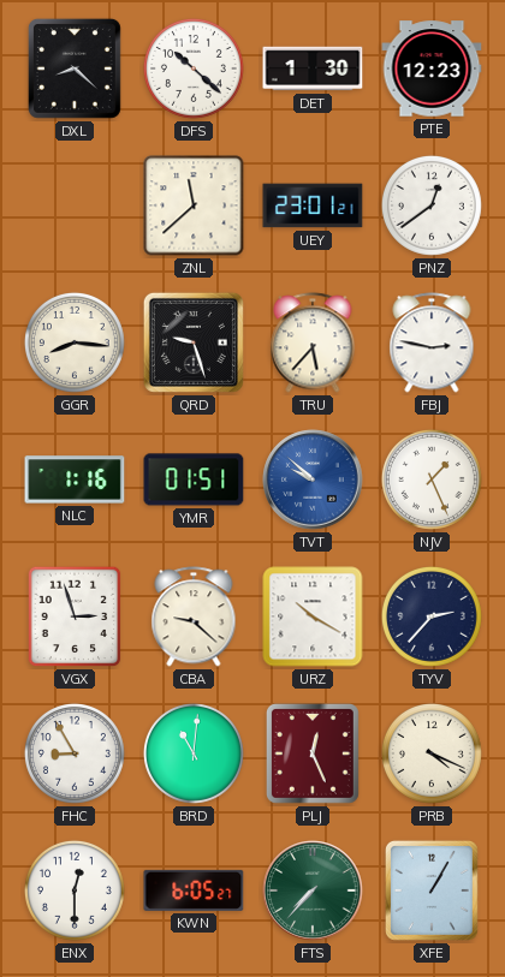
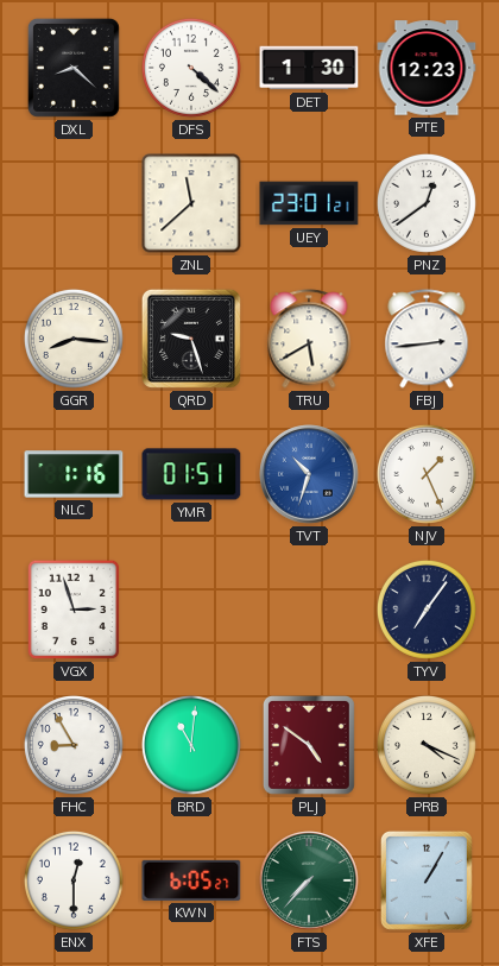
DFS: 10:22 -> 4:22
TRU: 5:37 -> 5:40
FBJ: 2:47 -> 2:44
TVT: 9:52 -> 10:33
CBA: 9:22 -> none
URZ: 10:20 -> none
TYV: 2:37 -> 7:06
PLJ: 12:26 -> 4:51
